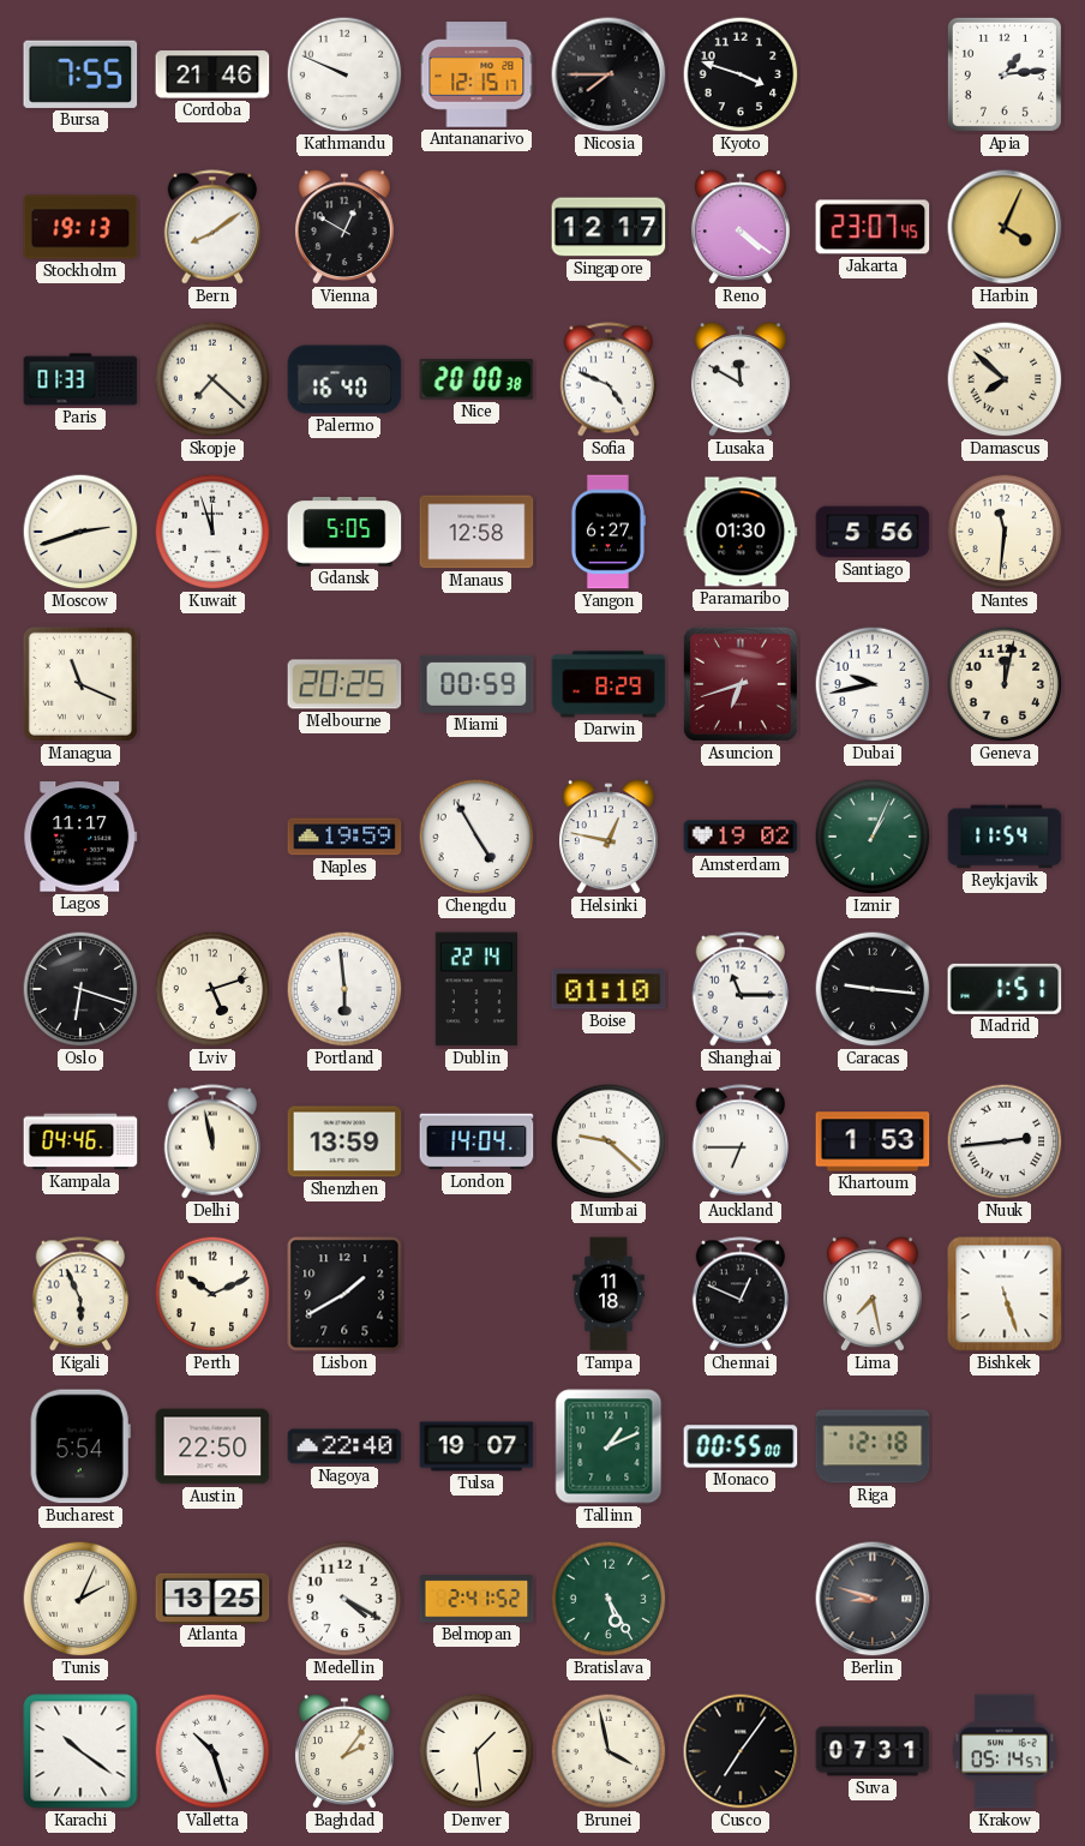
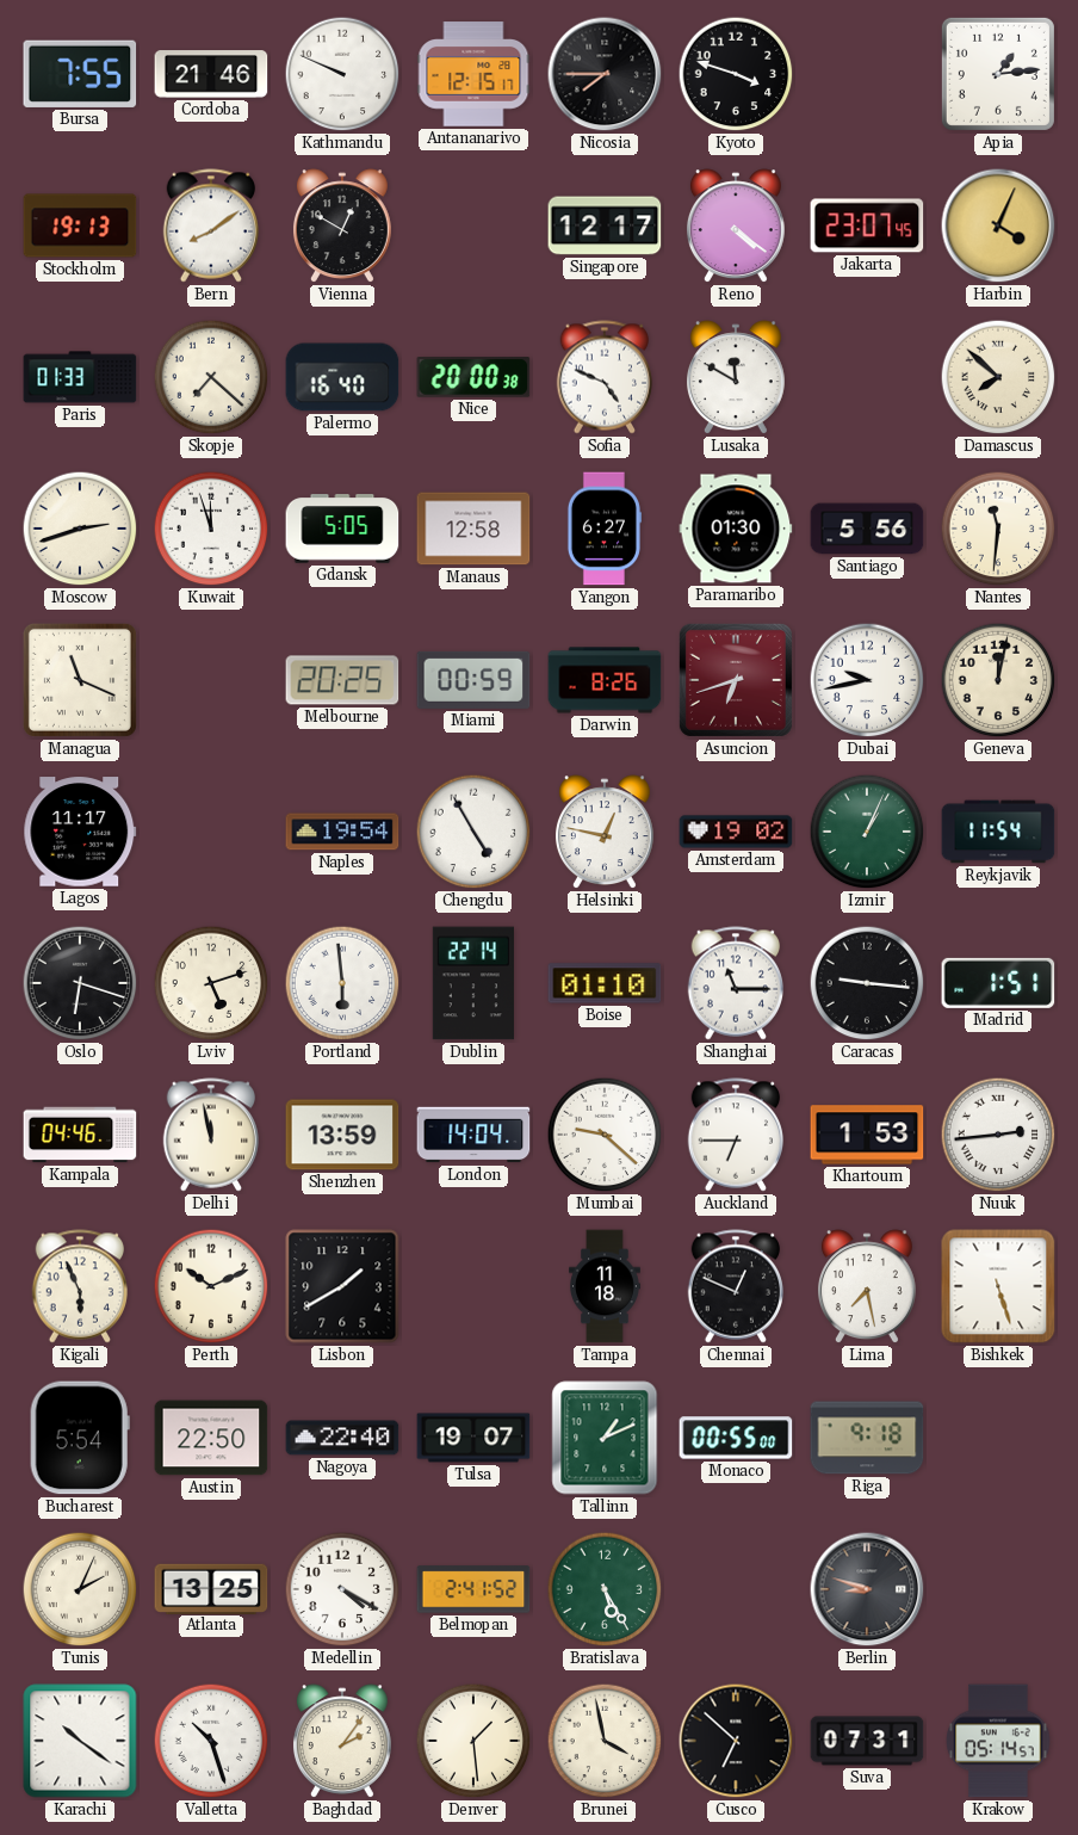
Darwin: 8:29 -> 8:26
Naples: 19:59 -> 19:54
Riga: 12:18 -> 9:18
Cusco: 7:06 -> 6:52
